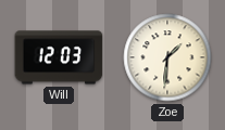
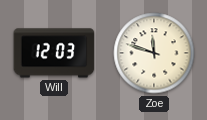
Zoe: 1:31 -> 11:48
